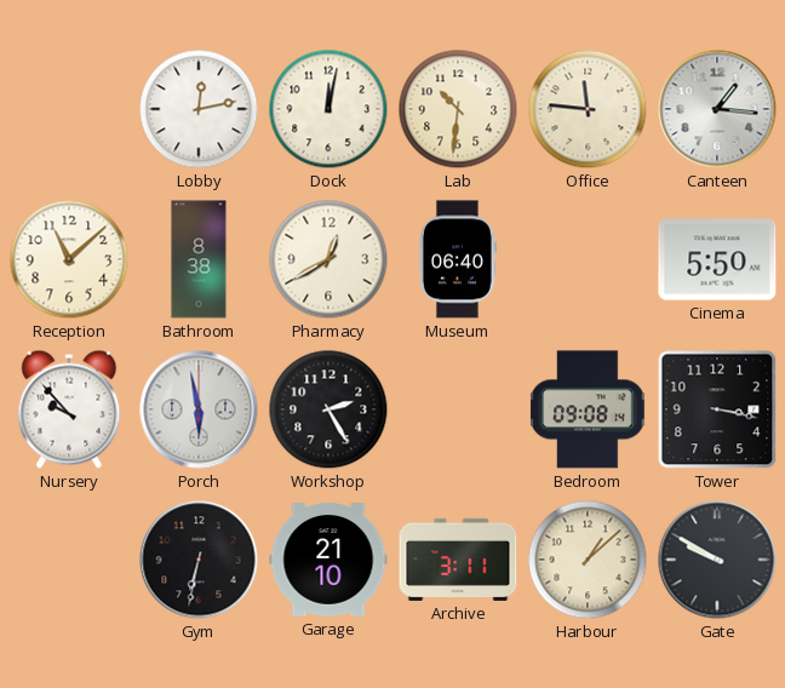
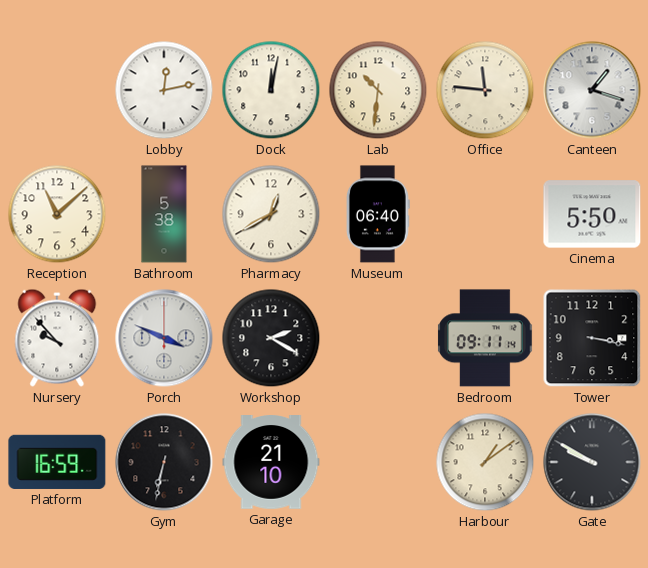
Canteen: 1:16 -> 1:18
Bathroom: 8:38 -> 5:38
Porch: 5:58 -> 3:49
Workshop: 2:25 -> 2:20
Bedroom: 09:08 -> 09:11
Platform: none -> 16:59
Archive: 3:11 -> none
Harbour: 1:08 -> 1:09
